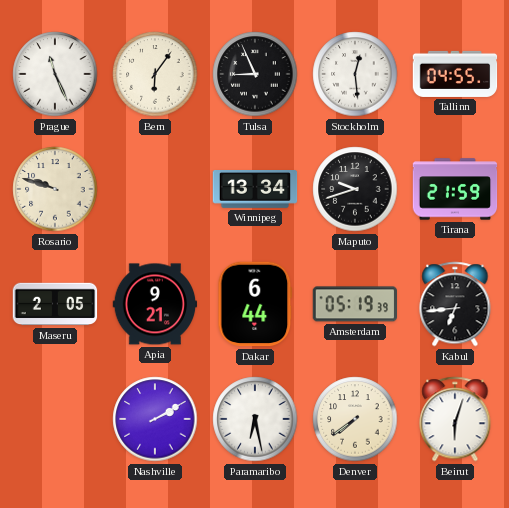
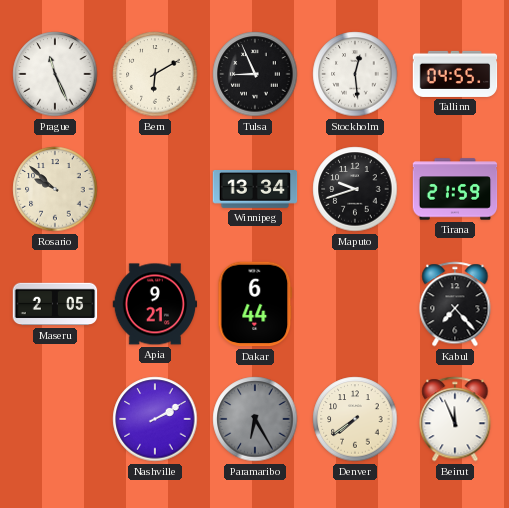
Bern: 6:06 -> 6:10
Rosario: 9:48 -> 9:52
Amsterdam: 05:19 -> none
Kabul: 6:44 -> 7:23
Paramaribo: 6:28 -> 6:25
Paramaribo dial: white -> grey
Beirut: 6:03 -> 11:56
